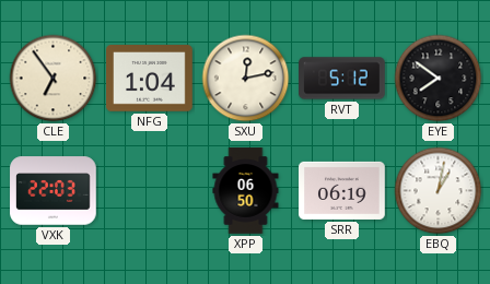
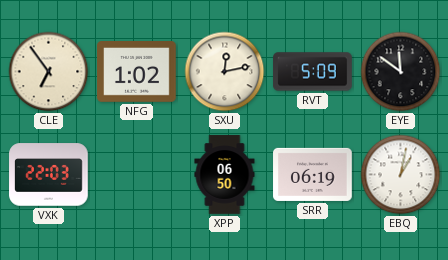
NFG: 1:04 -> 1:02
RVT: 5:12 -> 5:09
EYE: 7:51 -> 11:51
